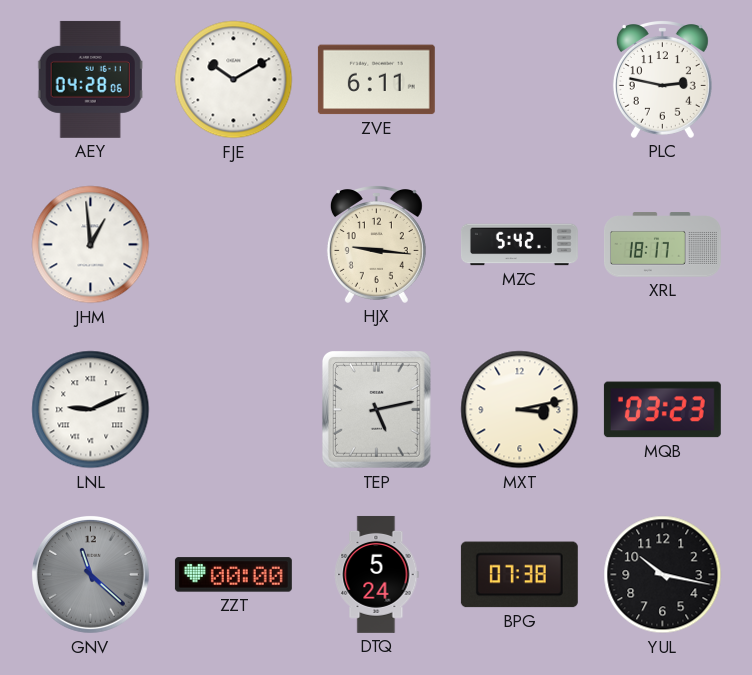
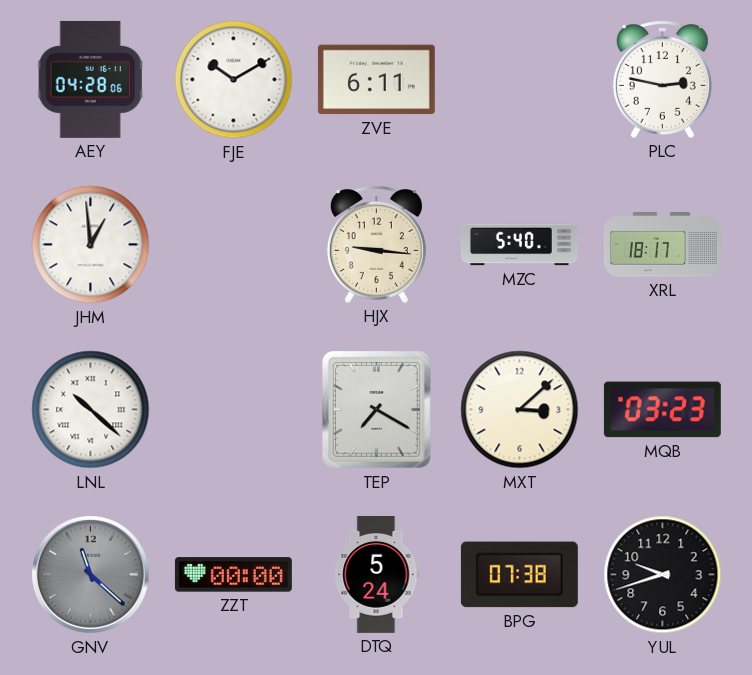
MZC: 5:42 -> 5:40
LNL: 9:11 -> 10:22
TEP: 5:13 -> 7:20
MXT: 3:13 -> 3:08
YUL: 10:17 -> 9:42
